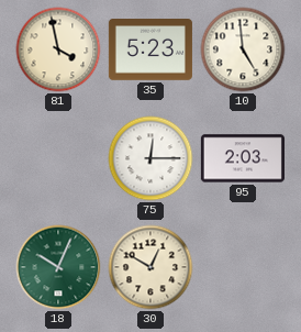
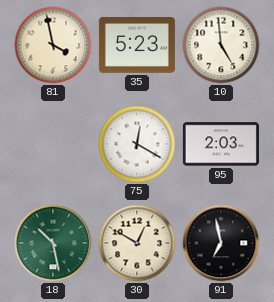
75: 12:15 -> 12:20
18: 10:04 -> 10:28
91: none -> 6:58
